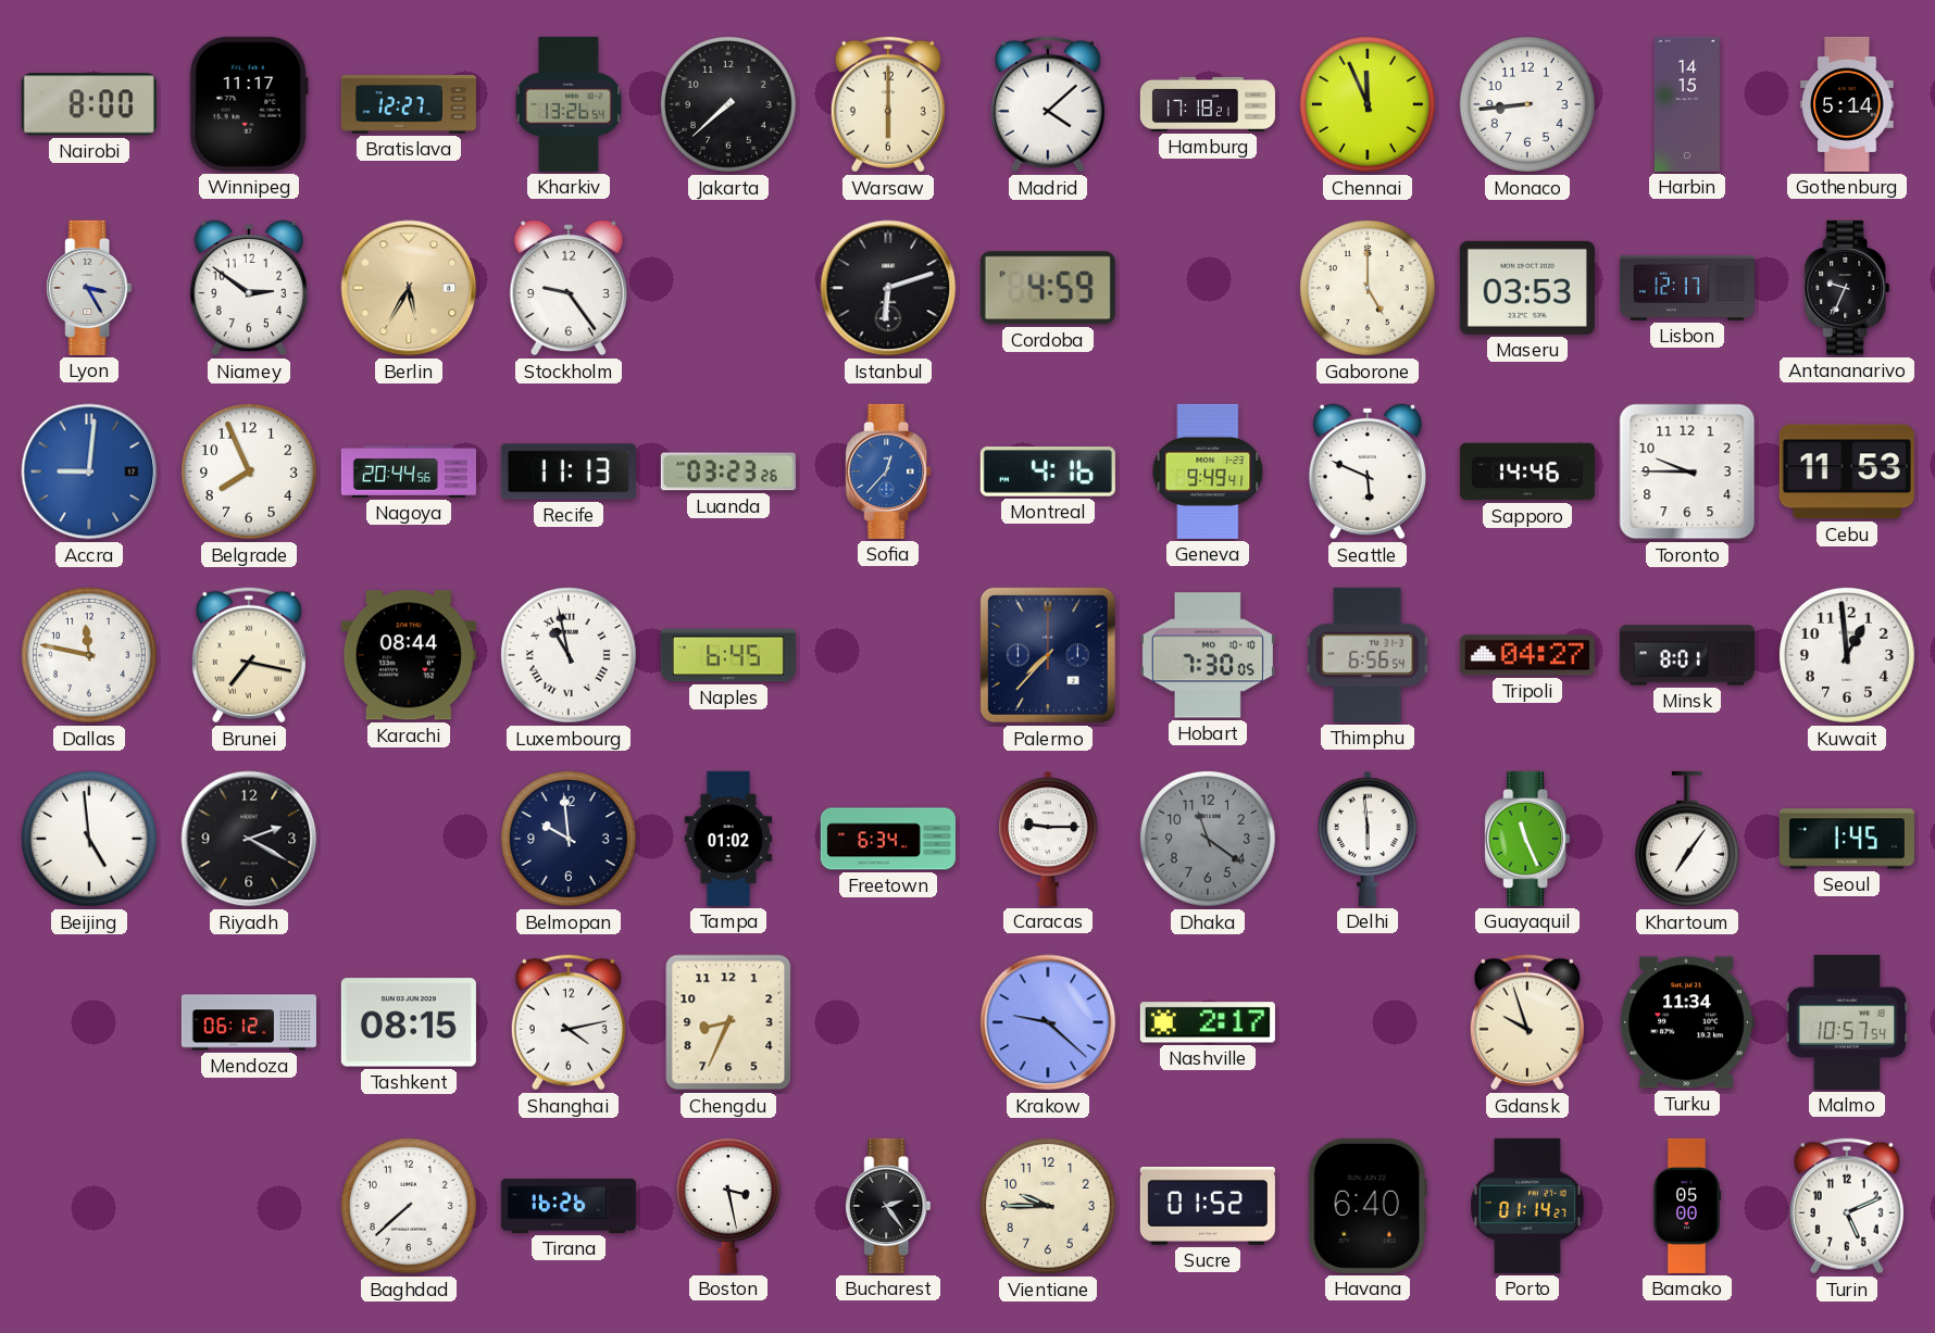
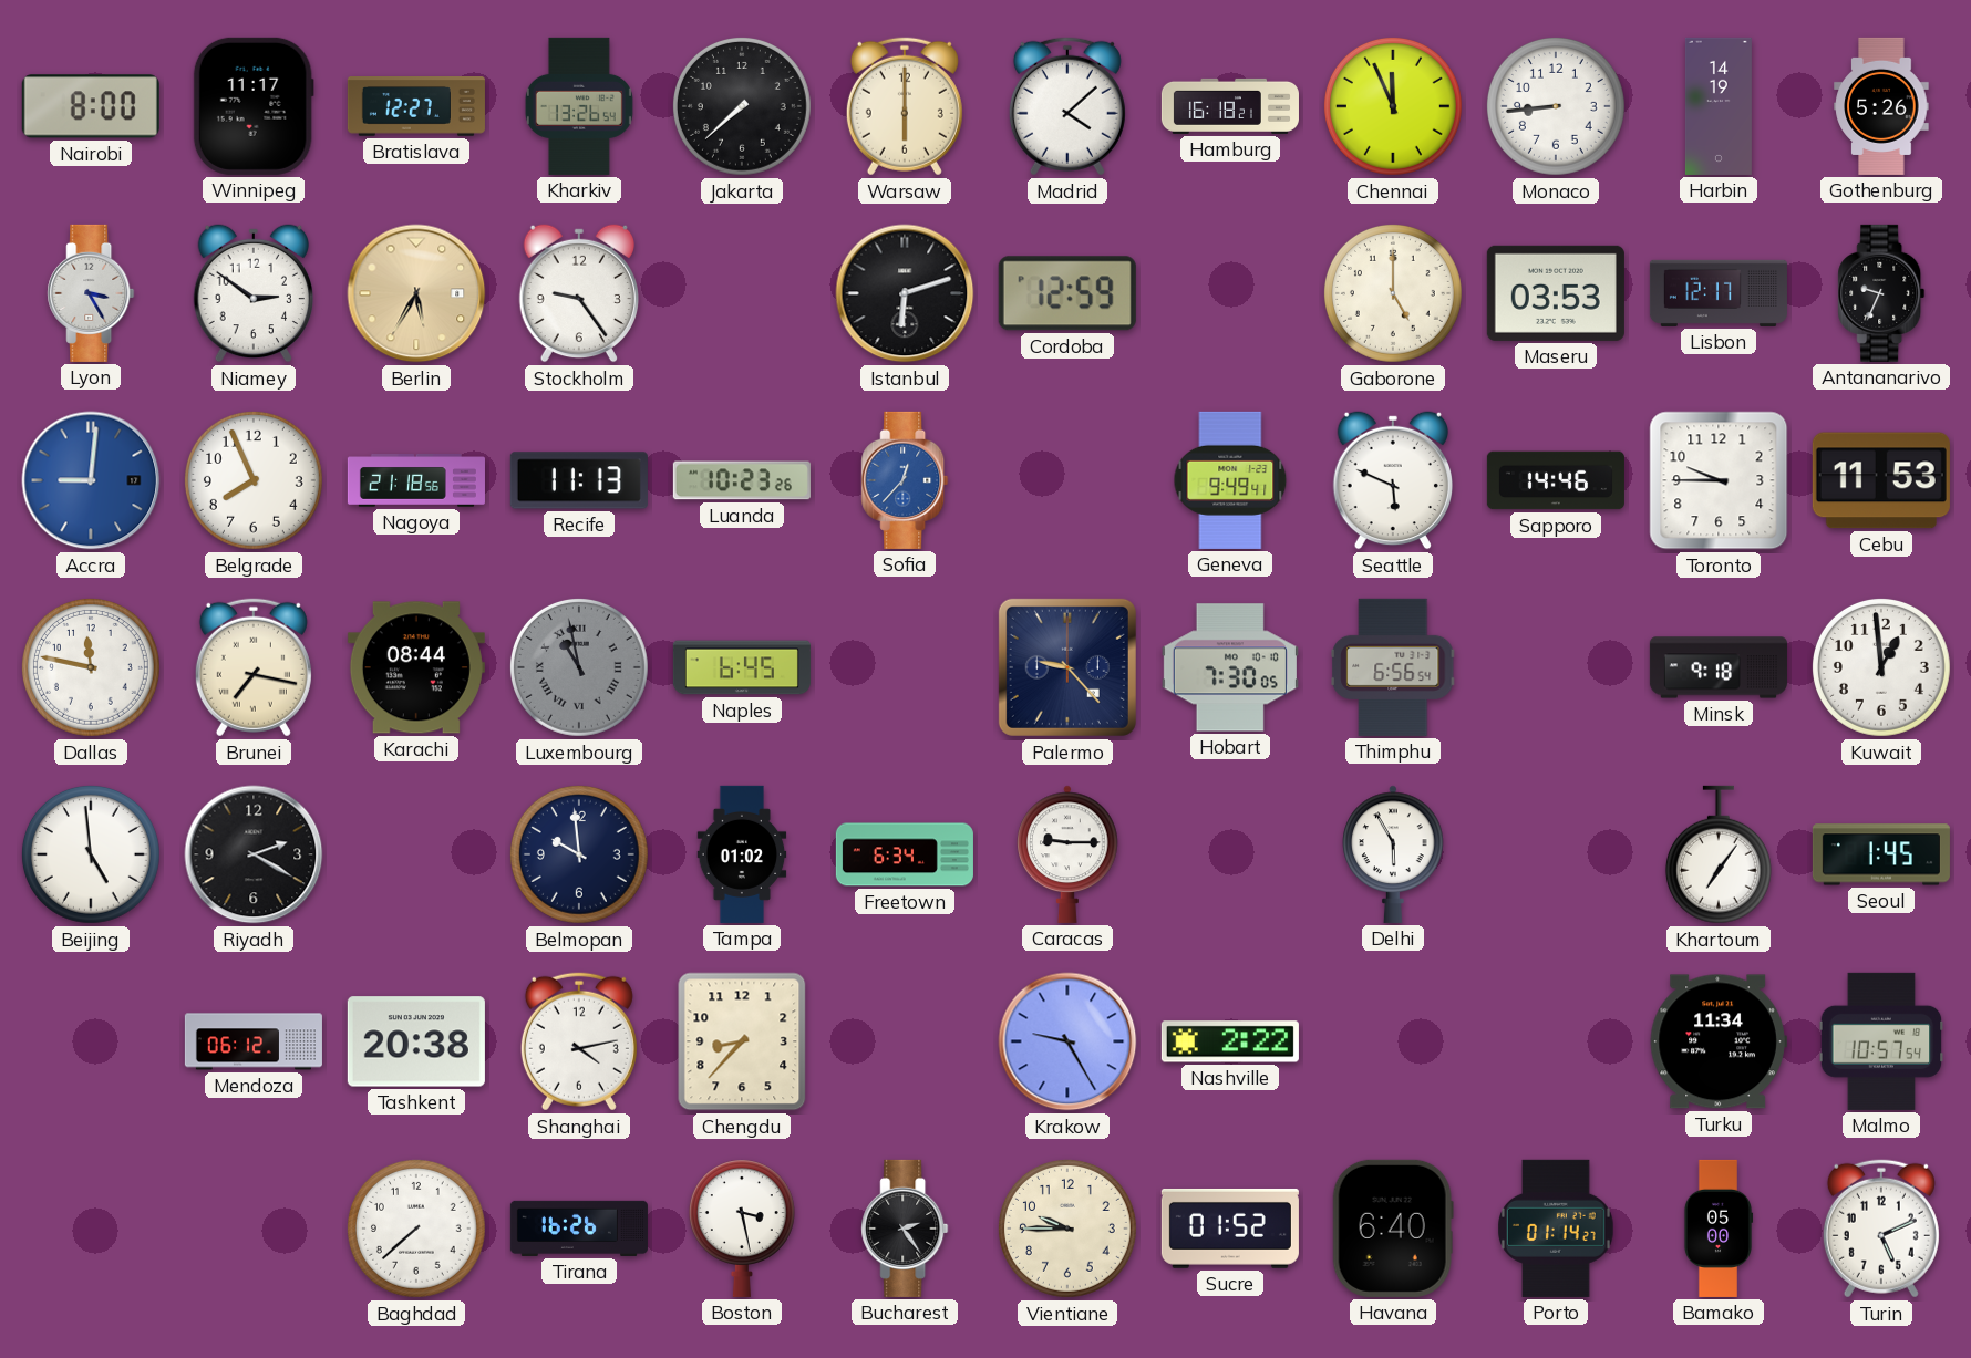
Hamburg: 17:18 -> 16:18
Harbin: 14:15 -> 14:19
Gothenburg: 5:14 -> 5:26
Cordoba: 4:59 -> 12:59
Nagoya: 20:44 -> 21:18
Luanda: 03:23 -> 10:23
Montreal: 4:16 -> none
Luxembourg dial: white -> grey
Palermo: 7:37 -> 9:23
Tripoli: 04:27 -> none
Minsk: 8:01 -> 9:18
Dhaka: 11:21 -> none
Delhi: 5:59 -> 5:55
Guayaquil: 11:26 -> none
Tashkent: 08:15 -> 20:38
Chengdu: 8:34 -> 8:37
Krakow: 9:22 -> 9:25
Nashville: 2:17 -> 2:22
Gdansk: 9:57 -> none
